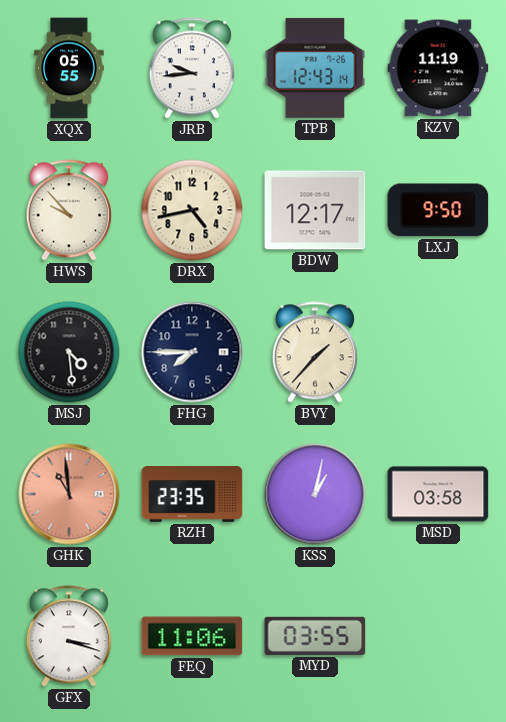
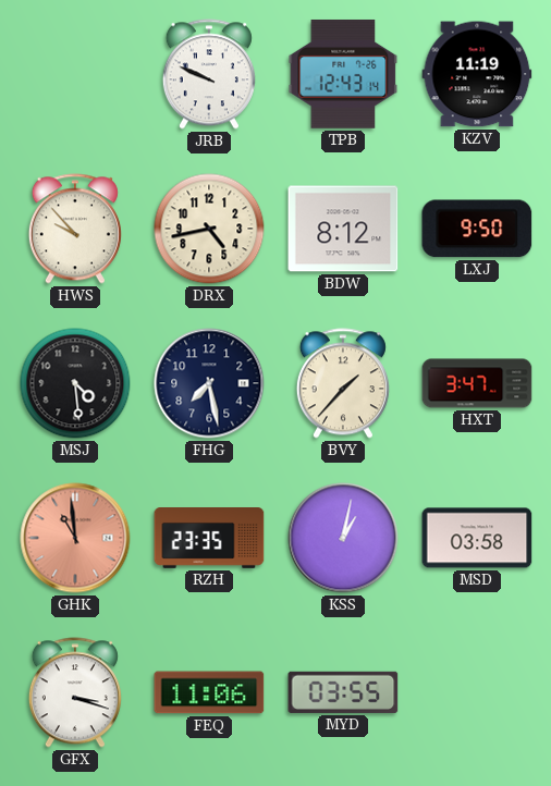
XQX: 05:55 -> none
JRB: 9:44 -> 9:49
BDW: 12:17 -> 8:12
FHG: 7:45 -> 7:28
HXT: none -> 3:47
